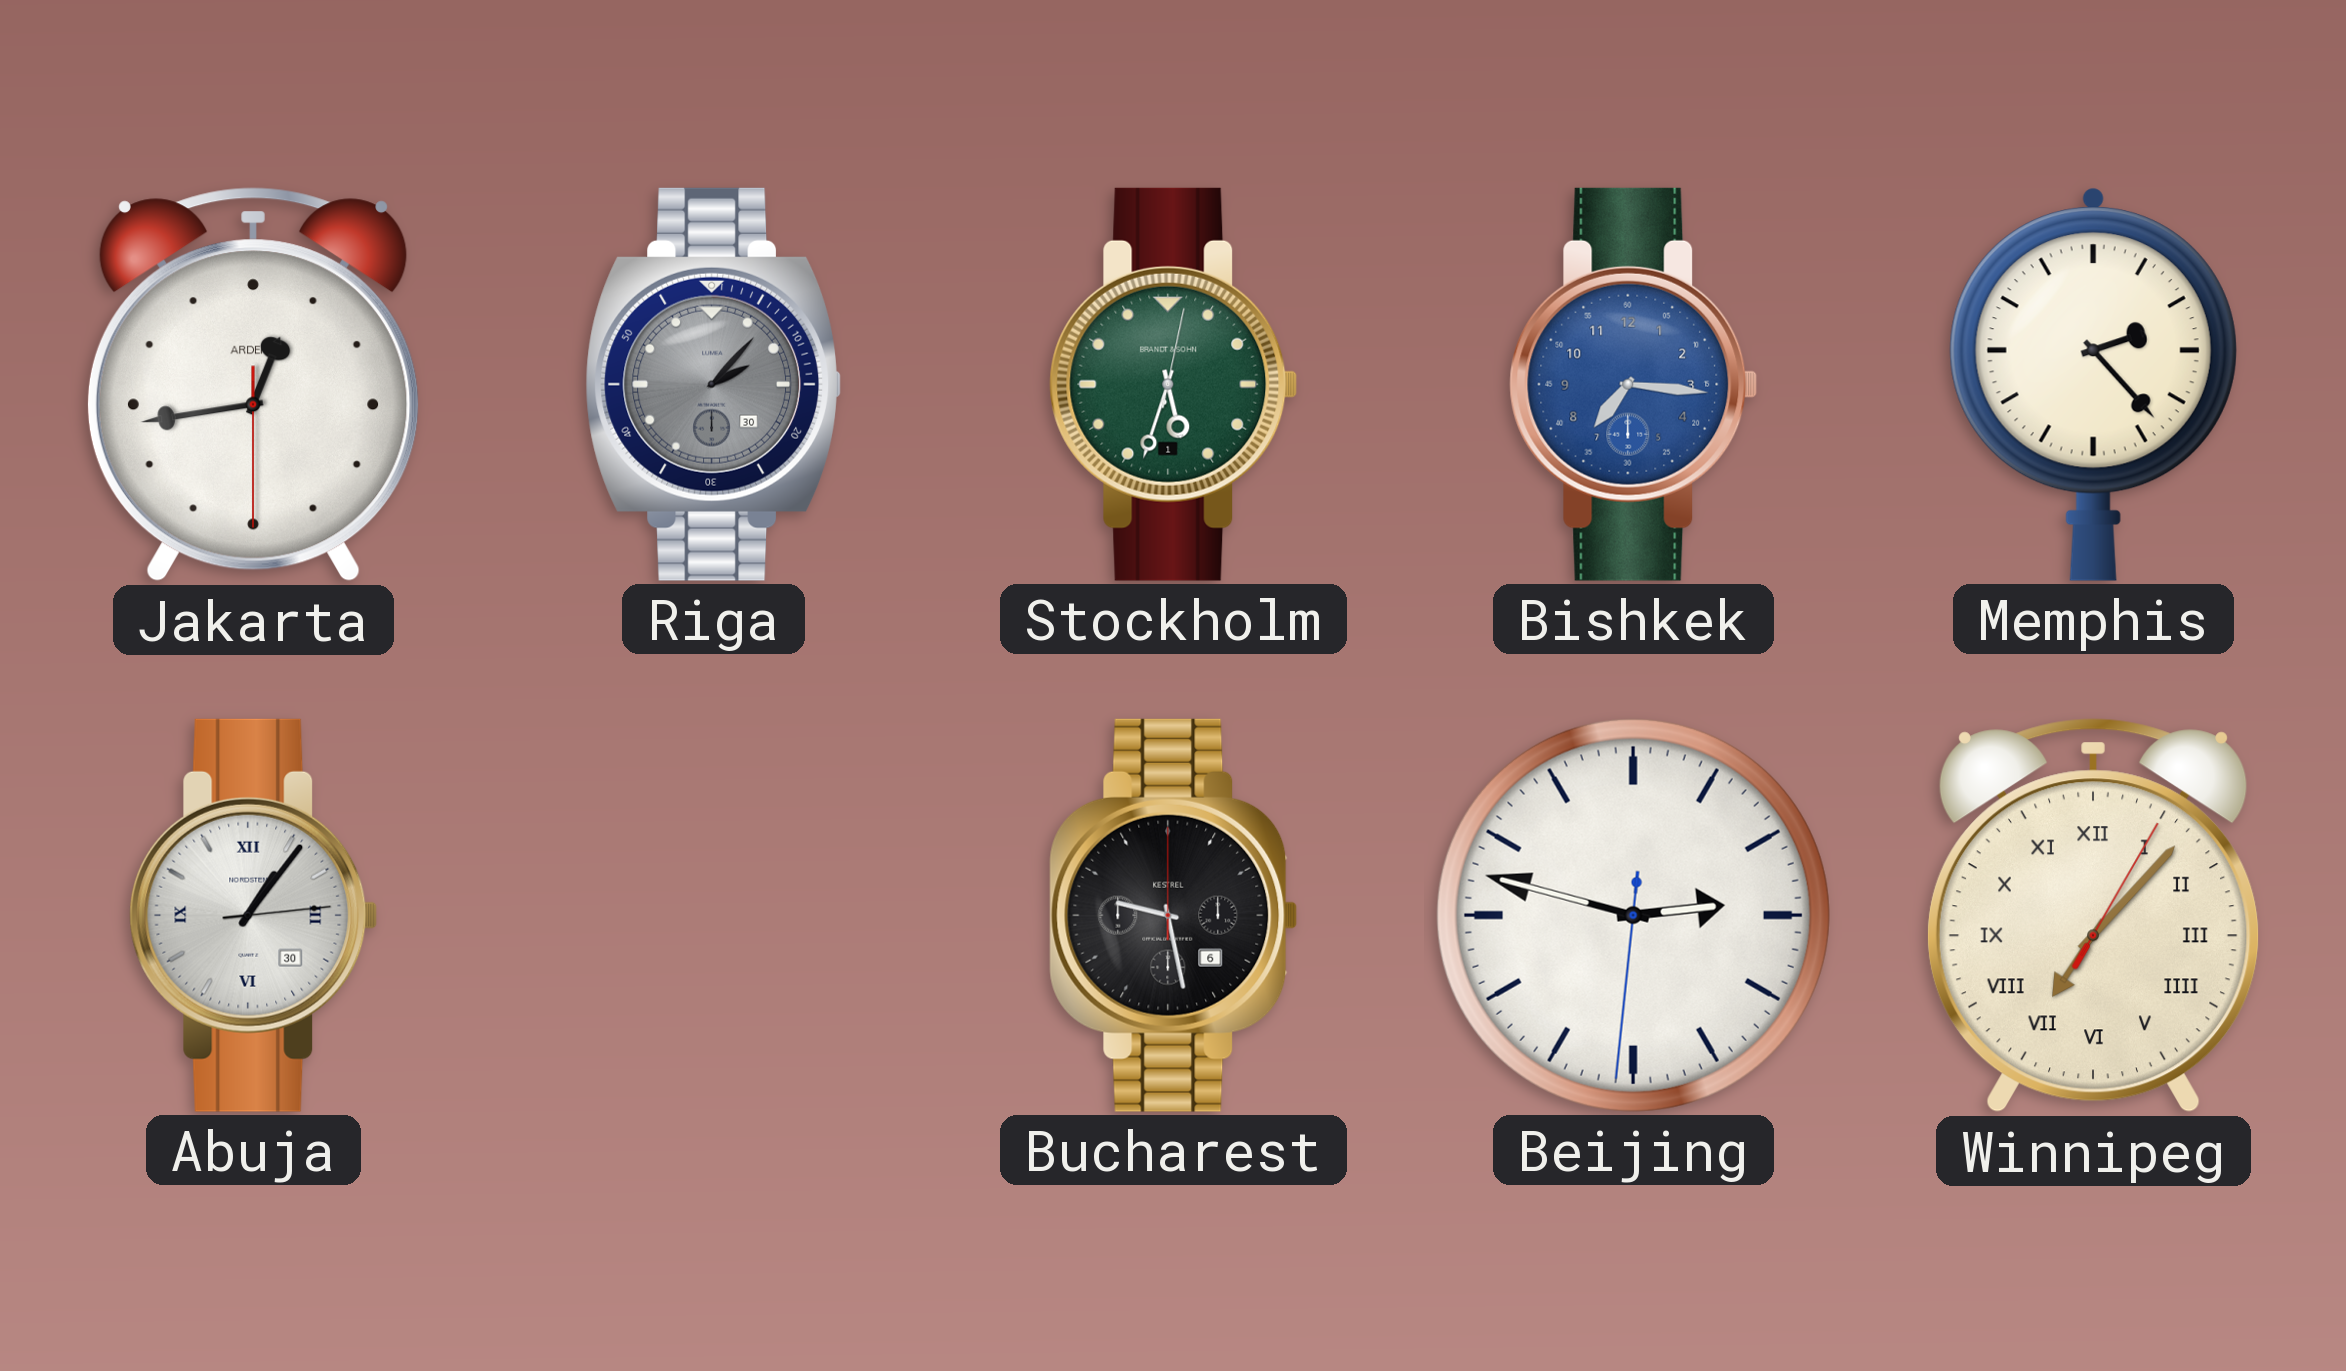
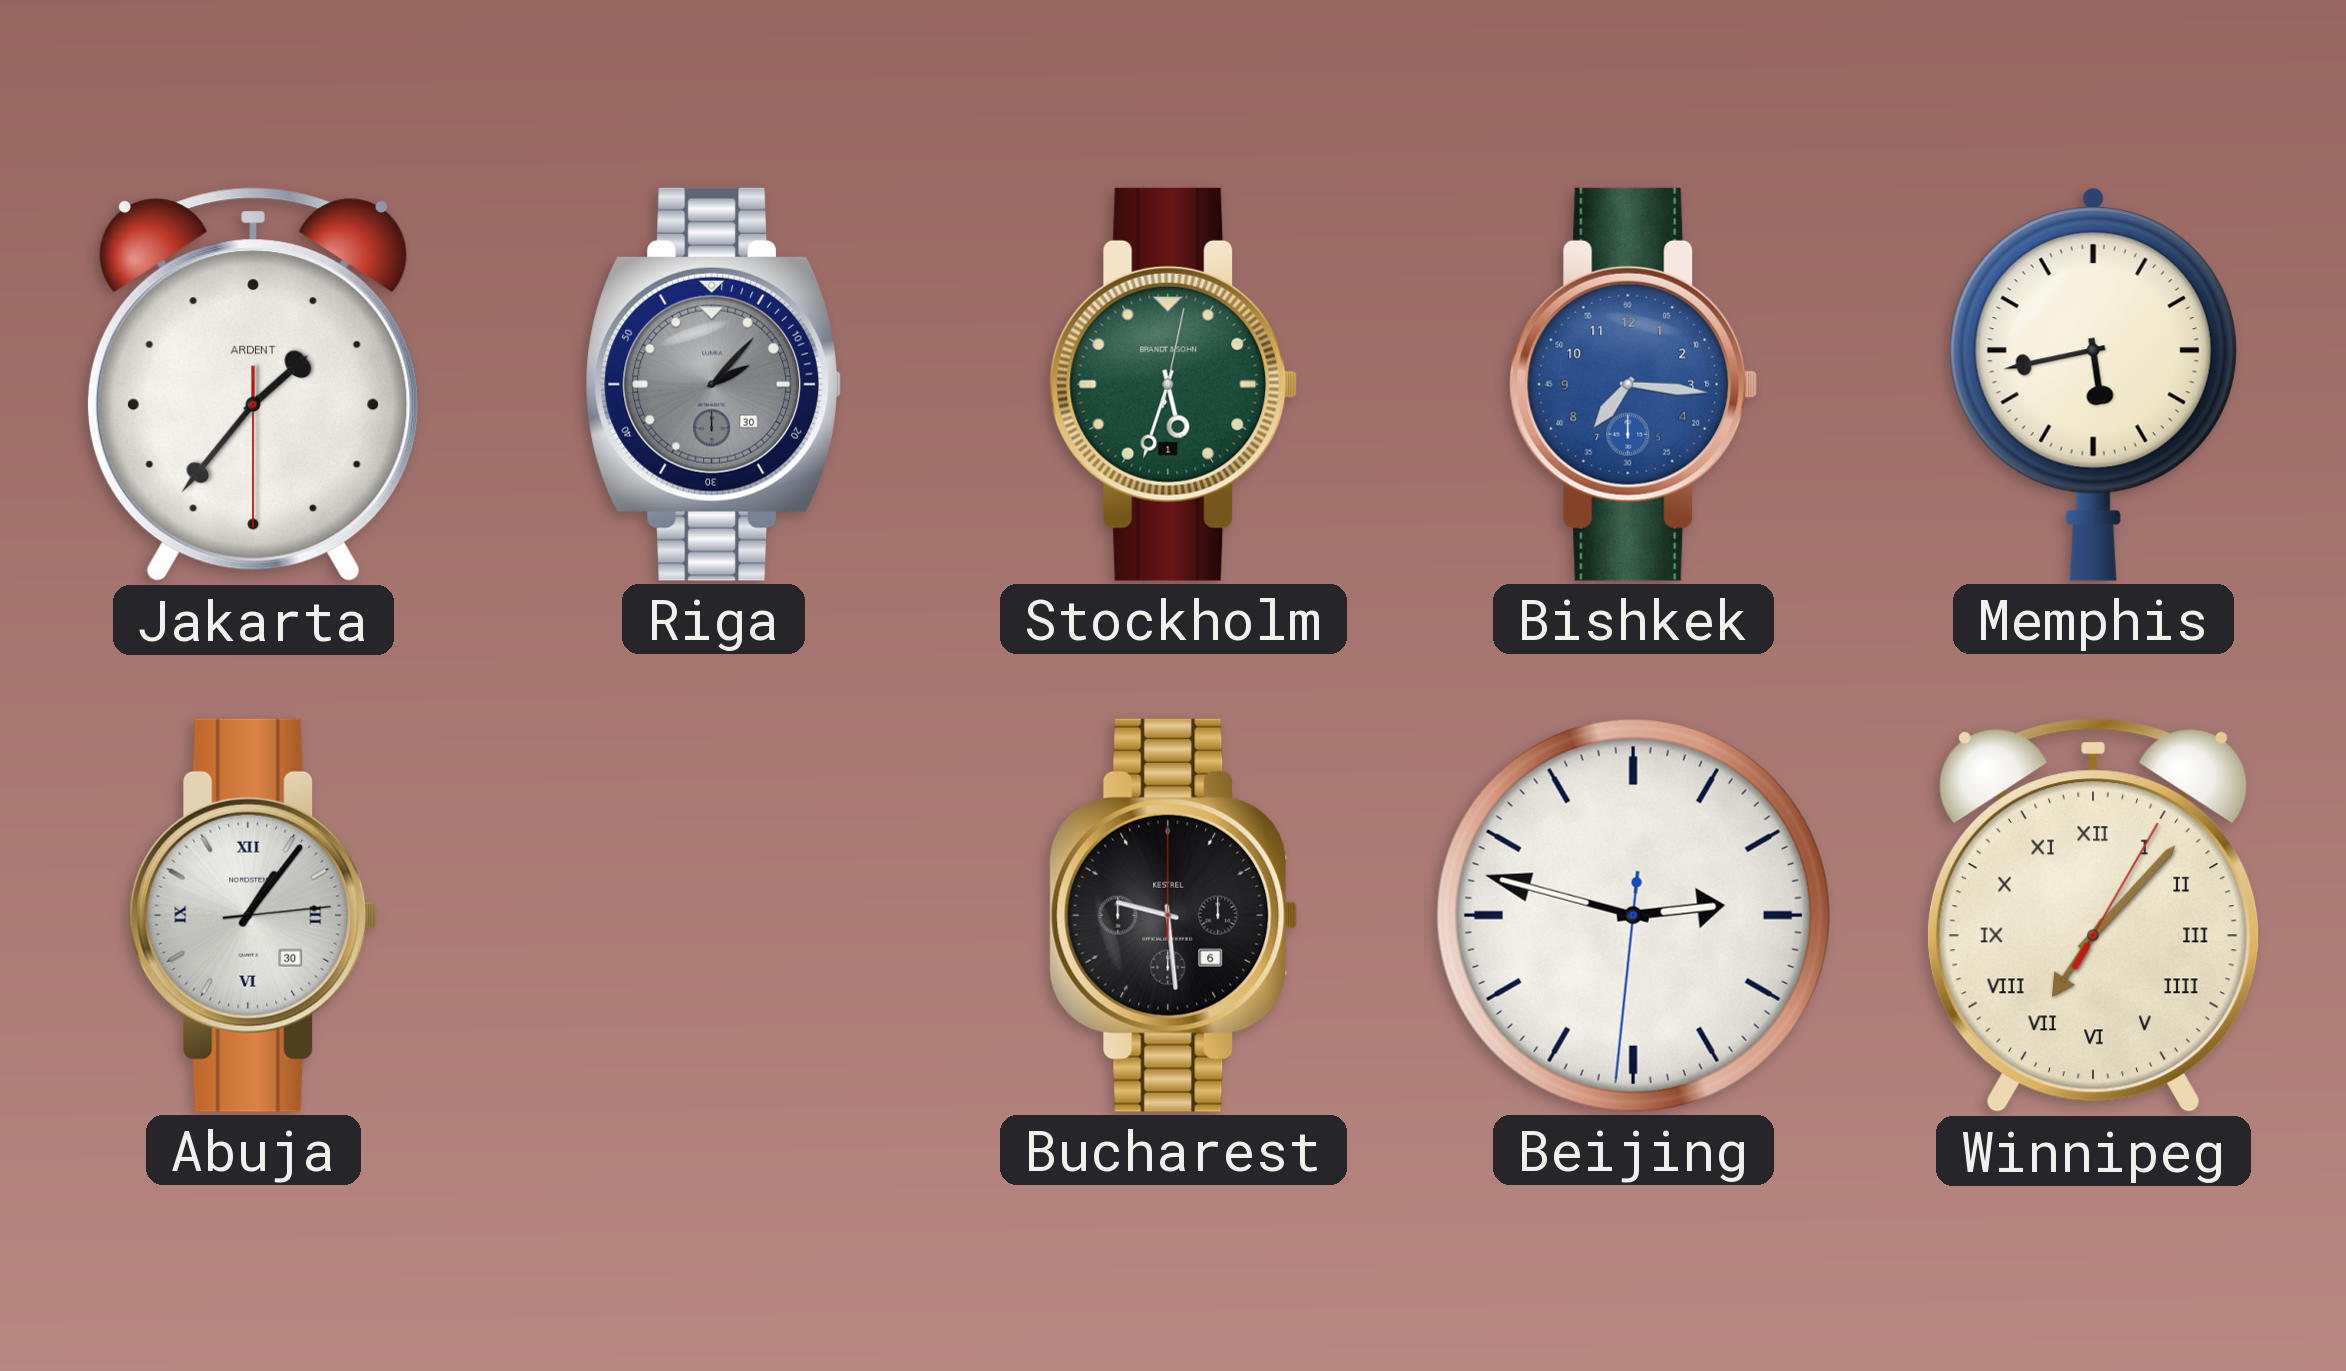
Jakarta: 12:43 -> 1:36
Memphis: 2:23 -> 5:43
Bucharest: 9:28 -> 9:29
